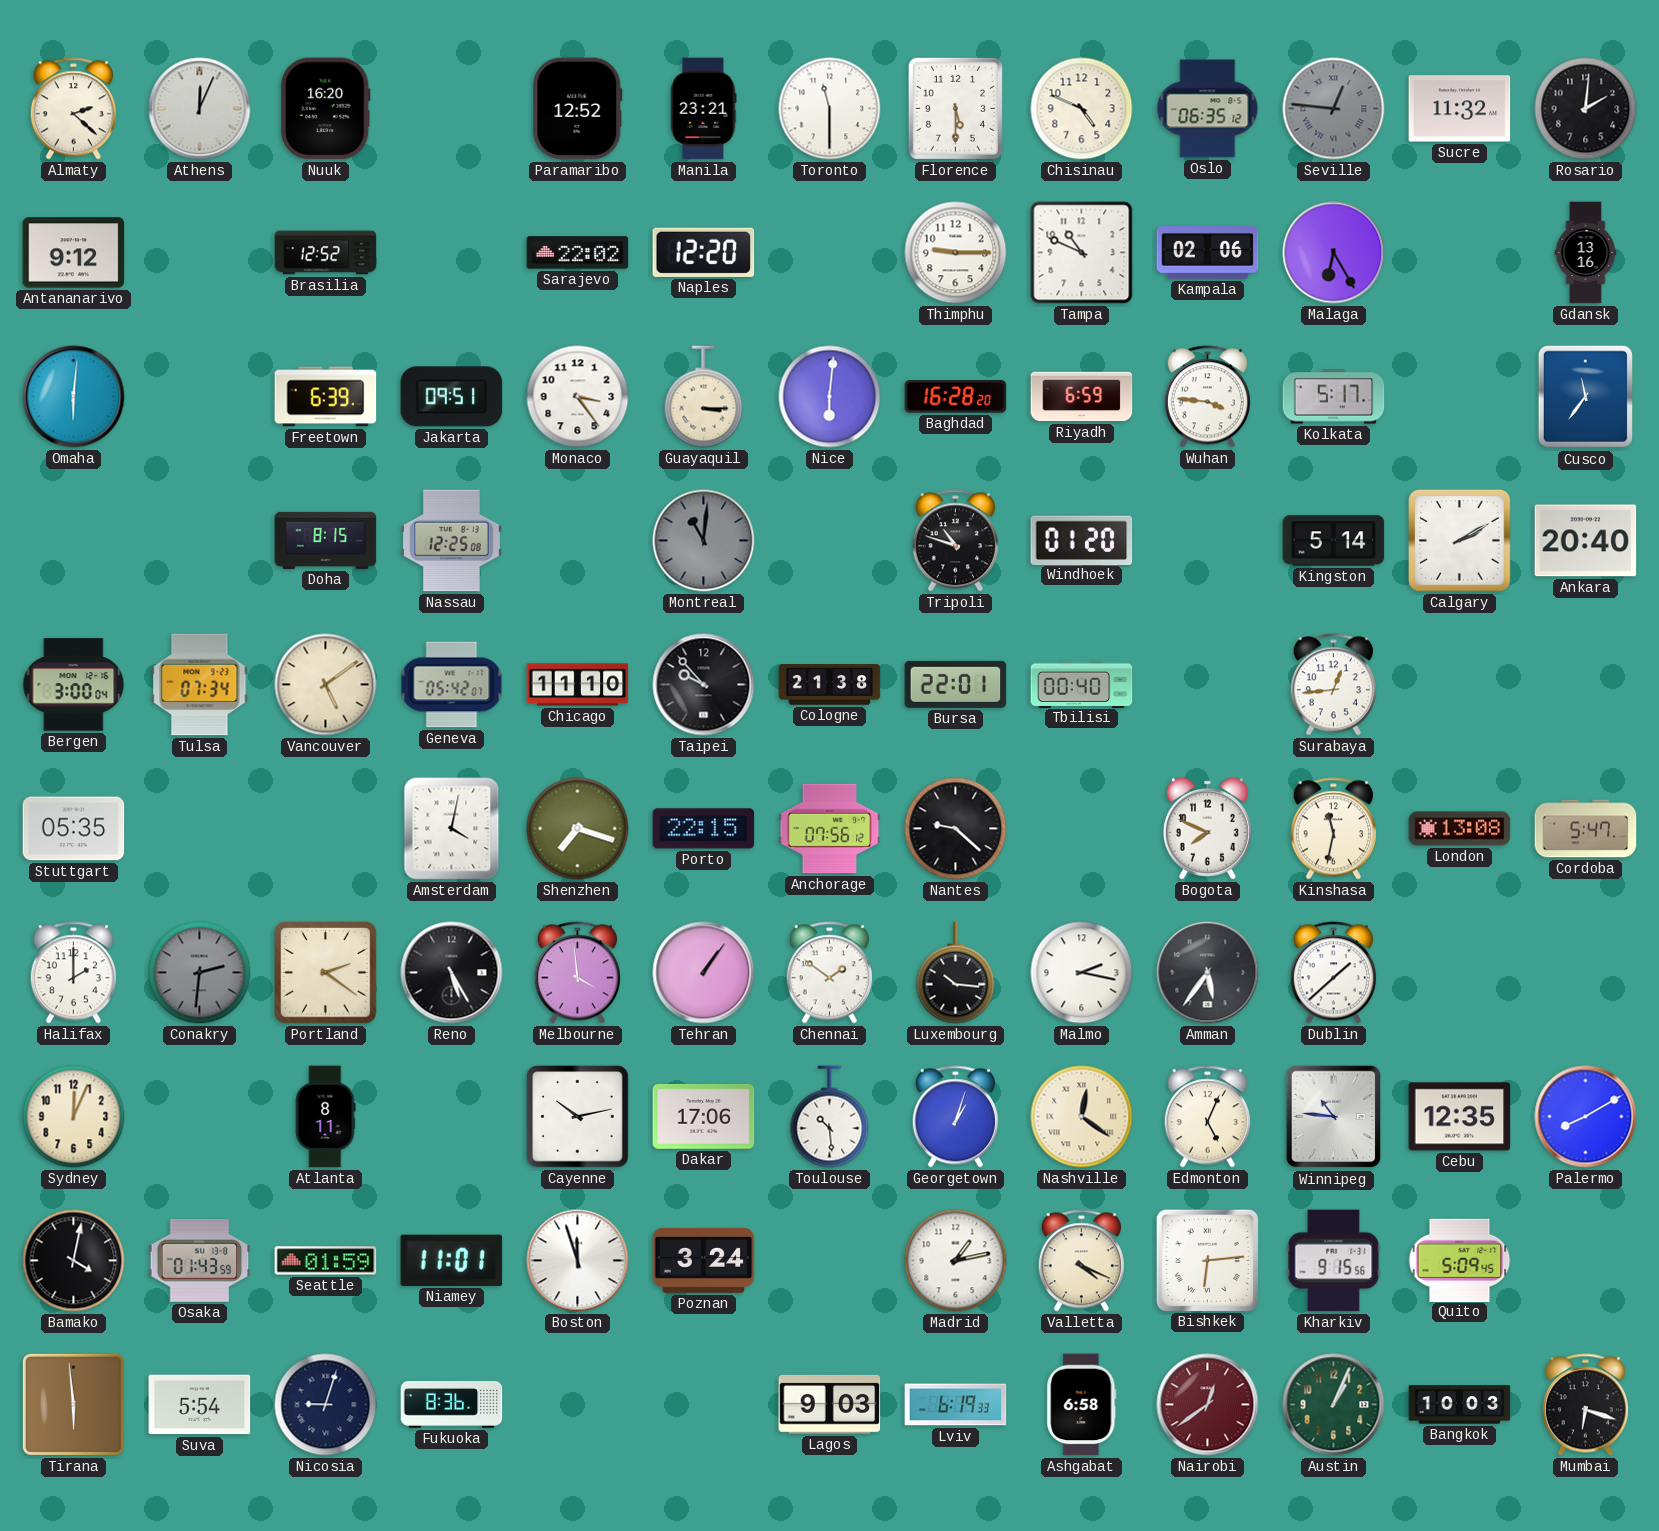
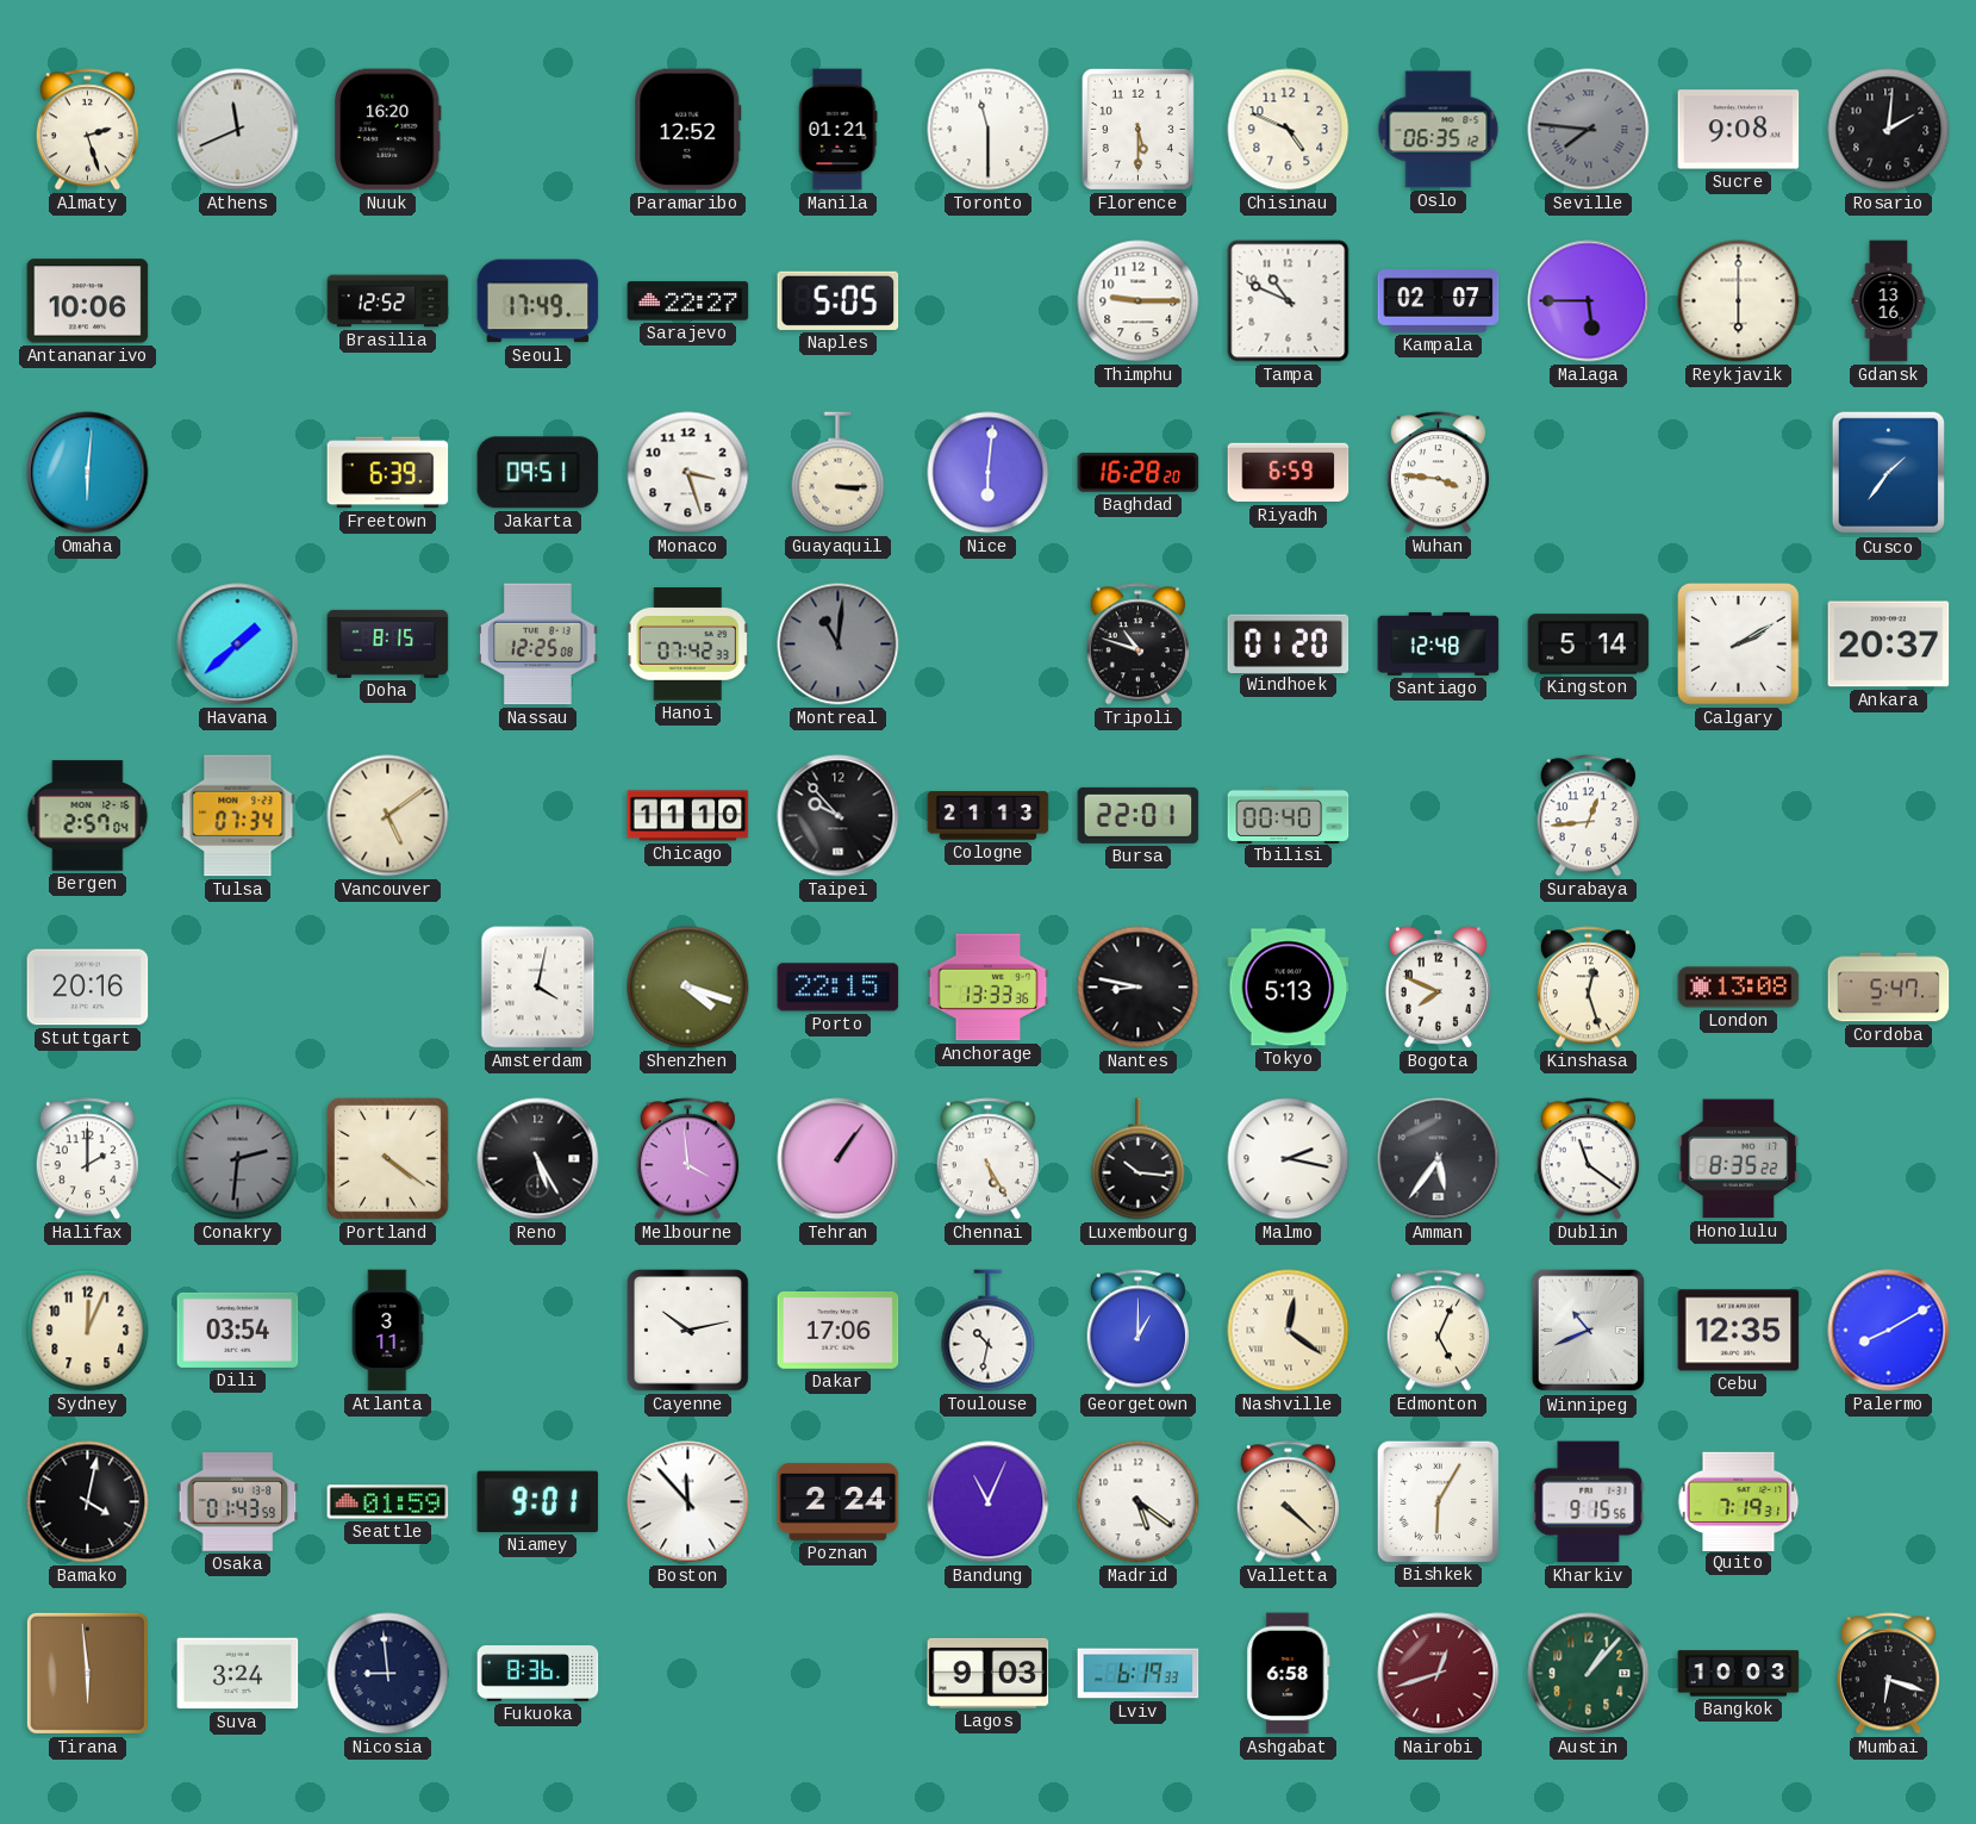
Almaty: 2:22 -> 2:27
Athens: 12:04 -> 11:41
Manila: 23:21 -> 01:21
Seville: 12:46 -> 7:46
Sucre: 11:32 -> 9:08
Antananarivo: 9:12 -> 10:06
Seoul: none -> 17:49
Sarajevo: 22:02 -> 22:27
Naples: 12:20 -> 5:05
Kampala: 02:06 -> 02:07
Malaga: 6:25 -> 5:45
Reykjavik: none -> 6:00
Monaco: 3:24 -> 3:27
Kolkata: 5:17 -> none
Cusco: 11:36 -> 1:36
Havana: none -> 1:38
Hanoi: none -> 07:42
Santiago: none -> 12:48
Ankara: 20:40 -> 20:37
Bergen: 3:00 -> 2:57
Geneva: 05:42 -> none
Cologne: 21:38 -> 21:13
Stuttgart: 05:35 -> 20:16
Shenzhen: 7:18 -> 4:18
Anchorage: 07:56 -> 13:33
Nantes: 9:22 -> 8:47
Tokyo: none -> 5:13
Kinshasa: 11:32 -> 12:27
Portland: 2:21 -> 4:21
Chennai: 1:51 -> 5:25
Dublin: 1:38 -> 11:21
Honolulu: none -> 8:35
Dili: none -> 03:54
Atlanta: 8:11 -> 3:11
Toulouse: 10:29 -> 10:32
Georgetown: 1:03 -> 1:00
Winnipeg: 10:46 -> 10:41
Niamey: 11:01 -> 9:01
Boston: 11:57 -> 11:53
Poznan: 3:24 -> 2:24
Bandung: none -> 11:04
Madrid: 1:13 -> 5:21
Valletta: 4:19 -> 4:22
Bishkek: 6:14 -> 6:05
Quito: 5:09 -> 7:19
Suva: 5:54 -> 3:24
Nicosia: 9:03 -> 8:59
Nairobi: 12:39 -> 12:42
Austin: 1:04 -> 1:07
